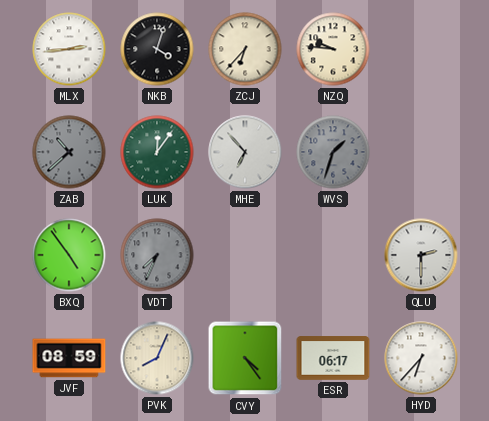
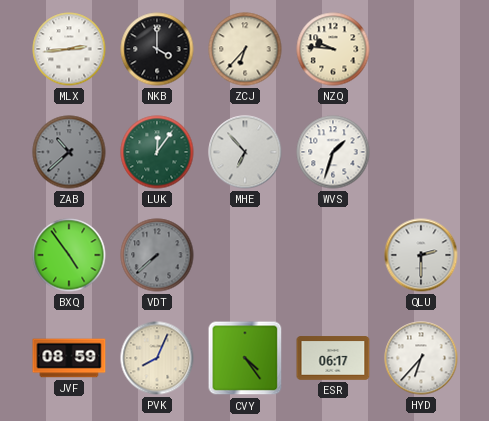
NKB: 4:03 -> 4:00
WVS dial: grey -> white
VDT: 7:34 -> 7:38
